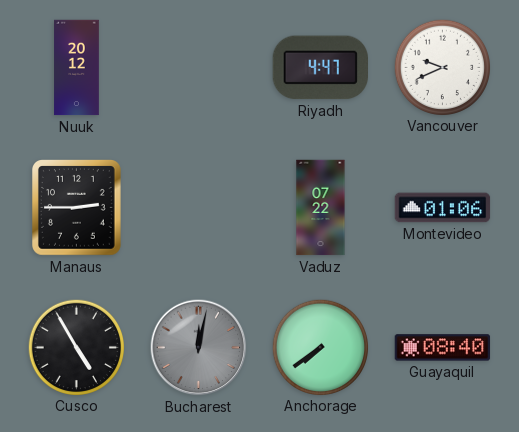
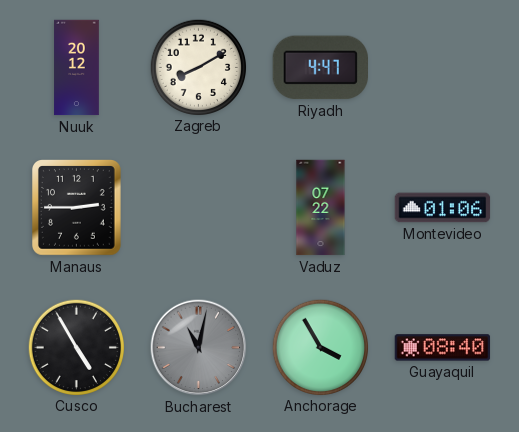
Zagreb: none -> 8:10
Vancouver: 9:41 -> none
Bucharest: 12:02 -> 11:02
Anchorage: 7:39 -> 3:55
